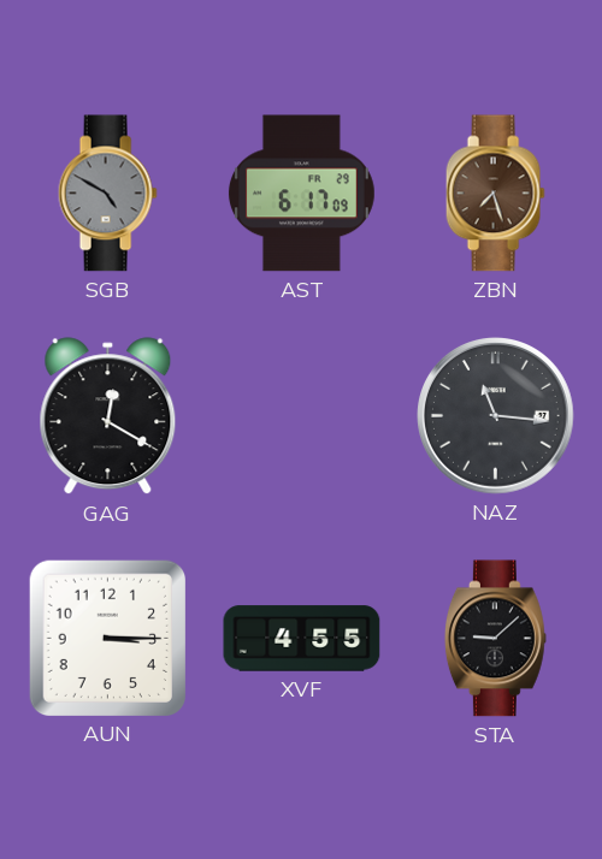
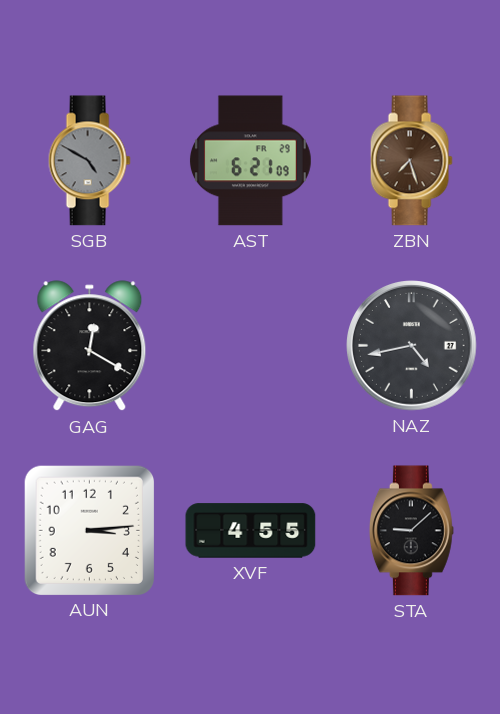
AST: 6:17 -> 6:21
NAZ: 11:16 -> 4:43
AUN: 3:15 -> 3:14
